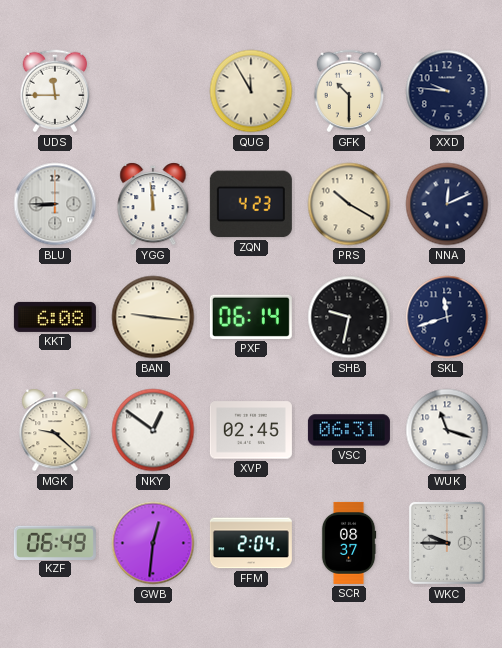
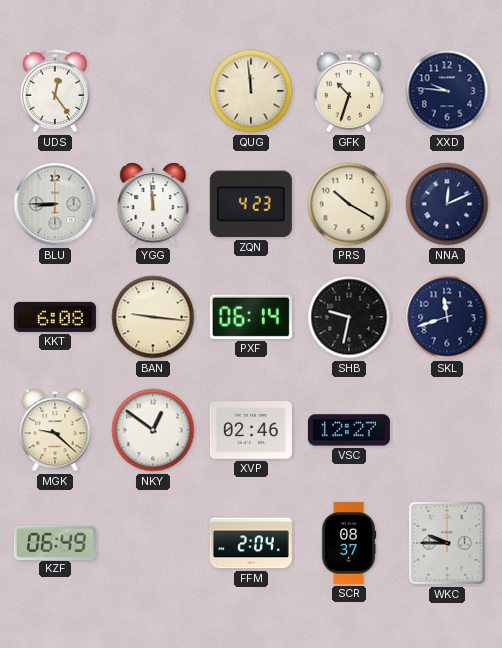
UDS: 11:45 -> 12:24
QUG: 11:55 -> 11:59
GFK: 10:30 -> 10:33
XVP: 02:45 -> 02:46
VSC: 06:31 -> 12:27
WUK: 11:18 -> none
GWB: 12:31 -> none
